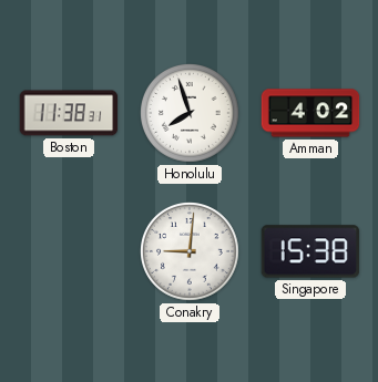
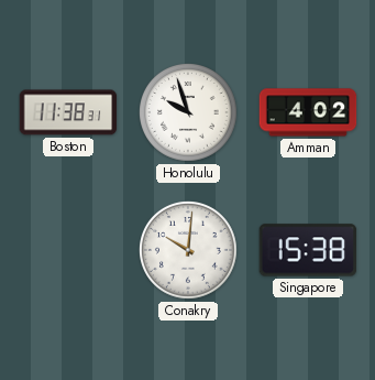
Honolulu: 7:57 -> 9:57
Conakry: 9:01 -> 10:01
